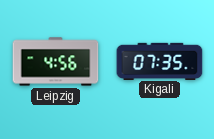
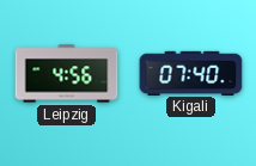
Kigali: 07:35 -> 07:40
